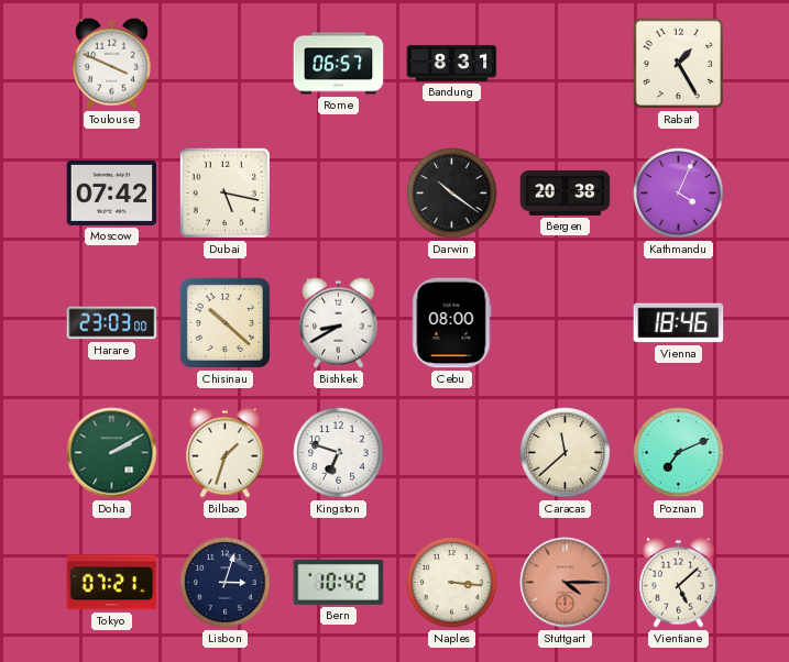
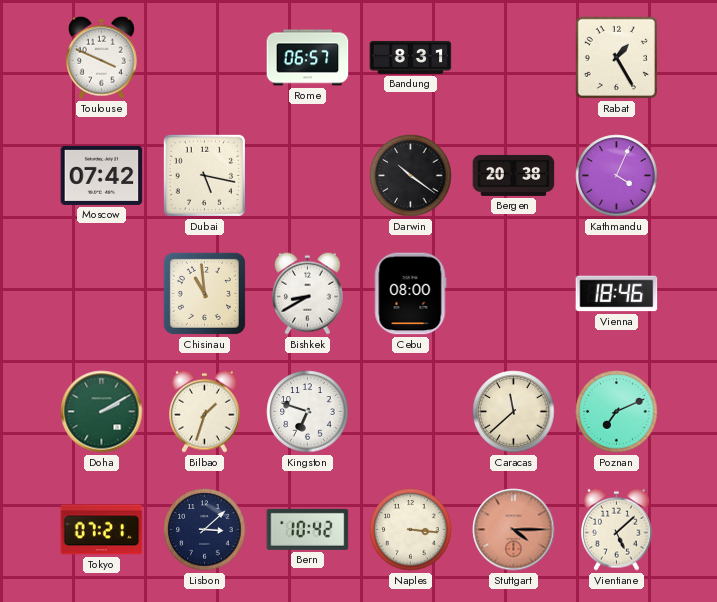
Harare: 23:03 -> none
Chisinau: 10:22 -> 10:59
Lisbon: 3:03 -> 3:08
